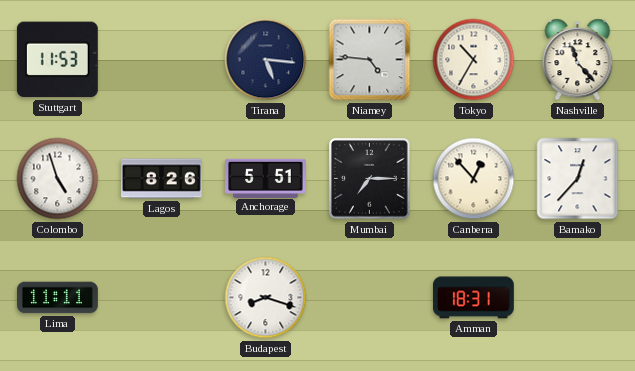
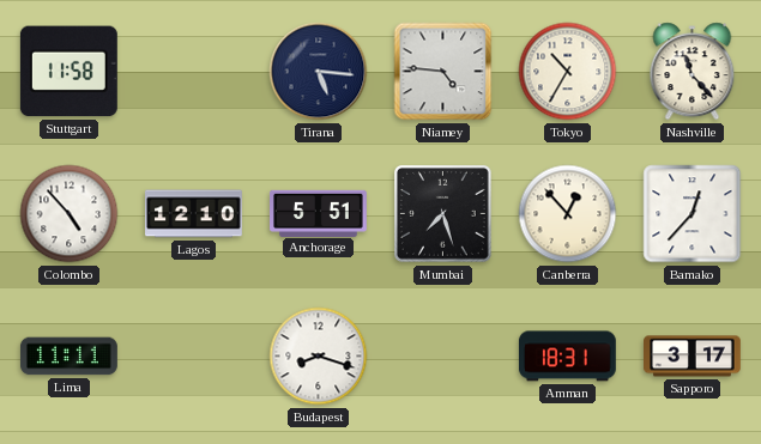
Stuttgart: 11:53 -> 11:58
Colombo: 4:57 -> 4:53
Lagos: 8:26 -> 12:10
Mumbai: 7:15 -> 7:27
Sapporo: none -> 3:17
